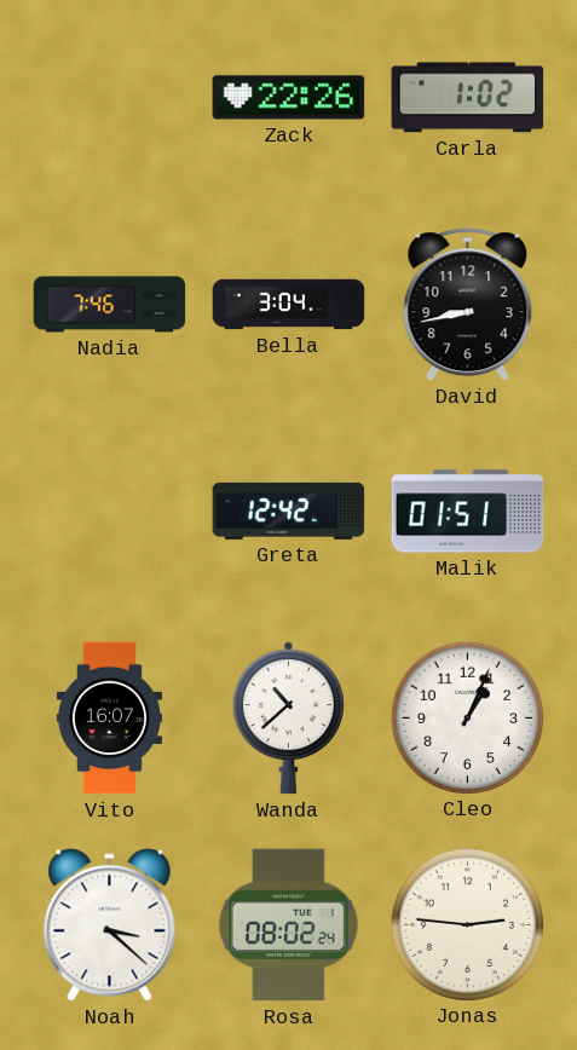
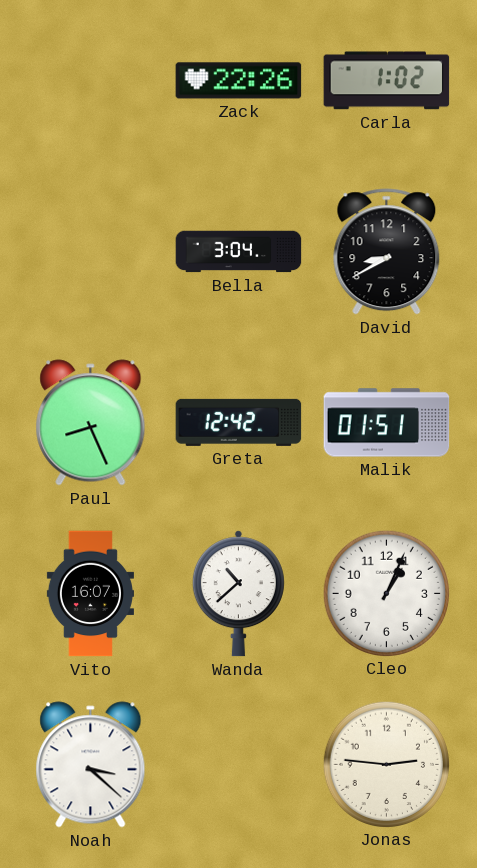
Nadia: 7:46 -> none
David: 8:43 -> 8:40
Paul: none -> 8:26
Rosa: 08:02 -> none
